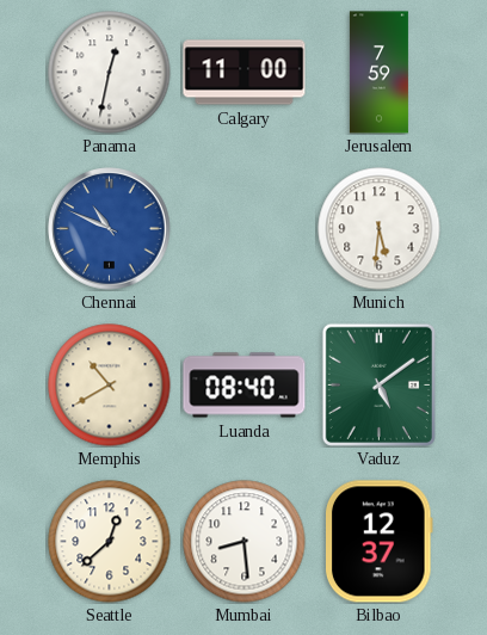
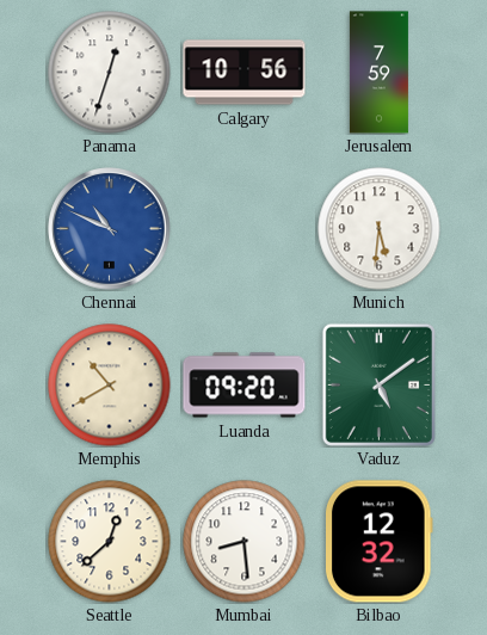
Panama: 12:32 -> 12:33
Calgary: 11:00 -> 10:56
Luanda: 08:40 -> 09:20
Bilbao: 12:37 -> 12:32
